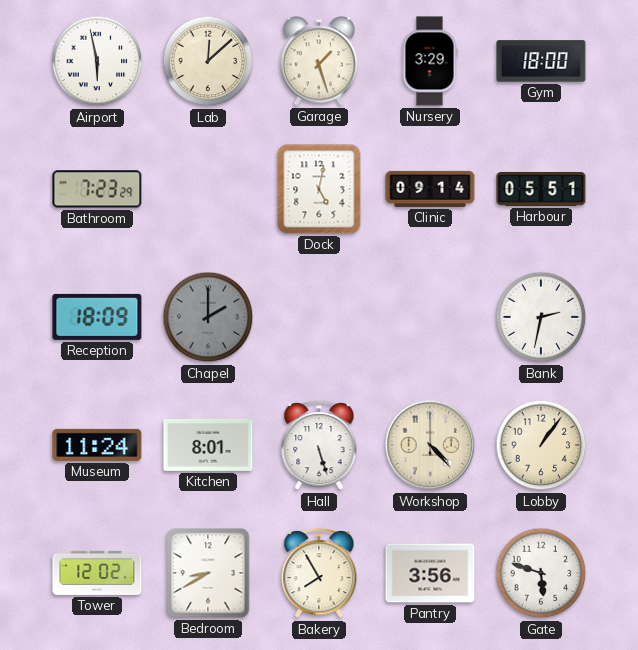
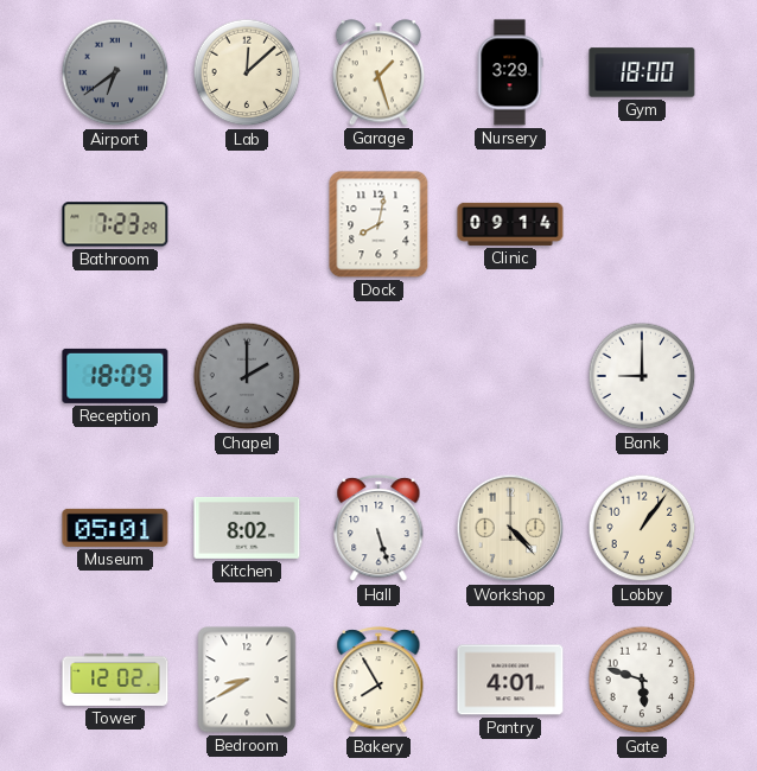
Airport: 5:58 -> 6:39
Airport dial: white -> grey
Dock: 5:02 -> 8:02
Harbour: 05:51 -> none
Bank: 2:32 -> 9:00
Museum: 11:24 -> 05:01
Kitchen: 8:01 -> 8:02
Pantry: 3:56 -> 4:01
